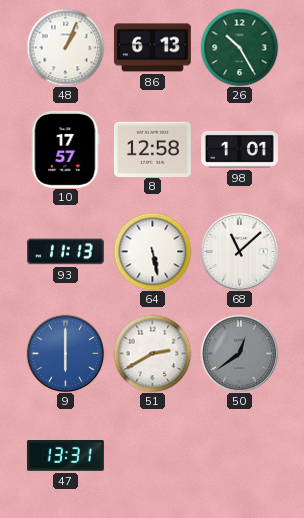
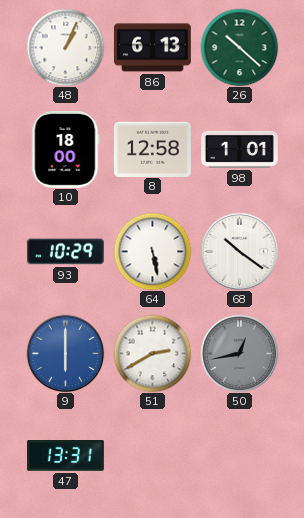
26: 10:25 -> 10:22
10: 17:57 -> 18:00
93: 11:13 -> 10:29
68: 11:08 -> 10:21
50: 12:39 -> 12:43
